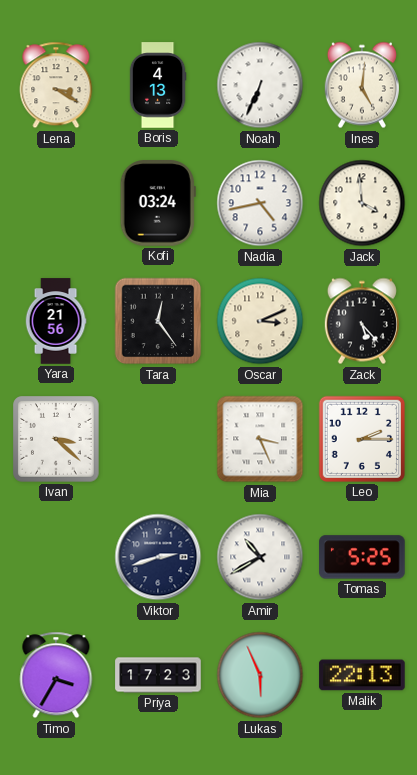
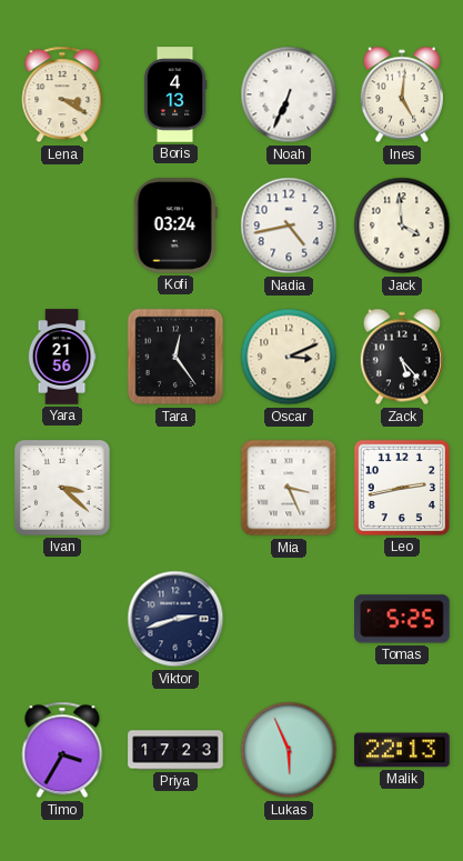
Leo: 2:15 -> 2:43
Amir: 10:40 -> none
